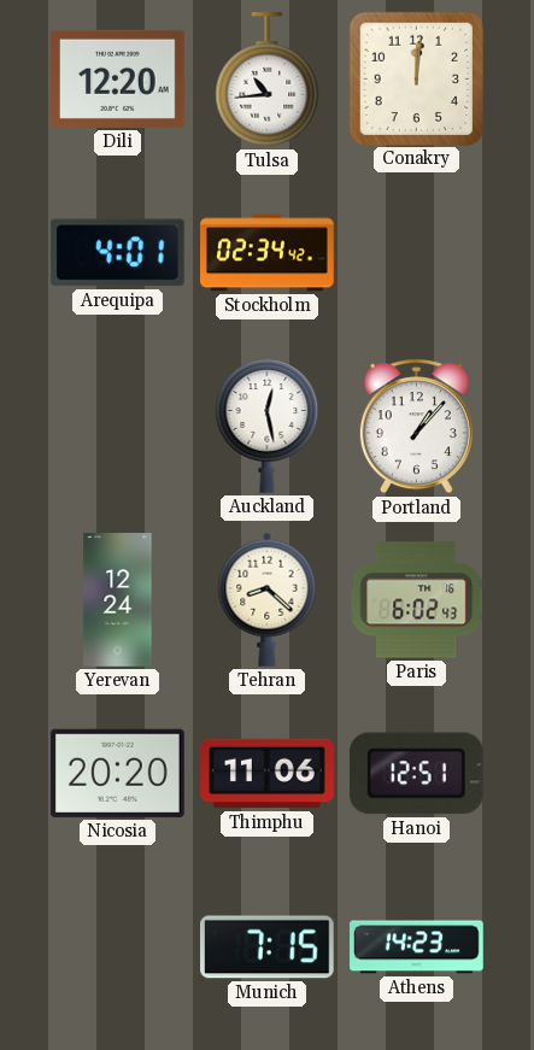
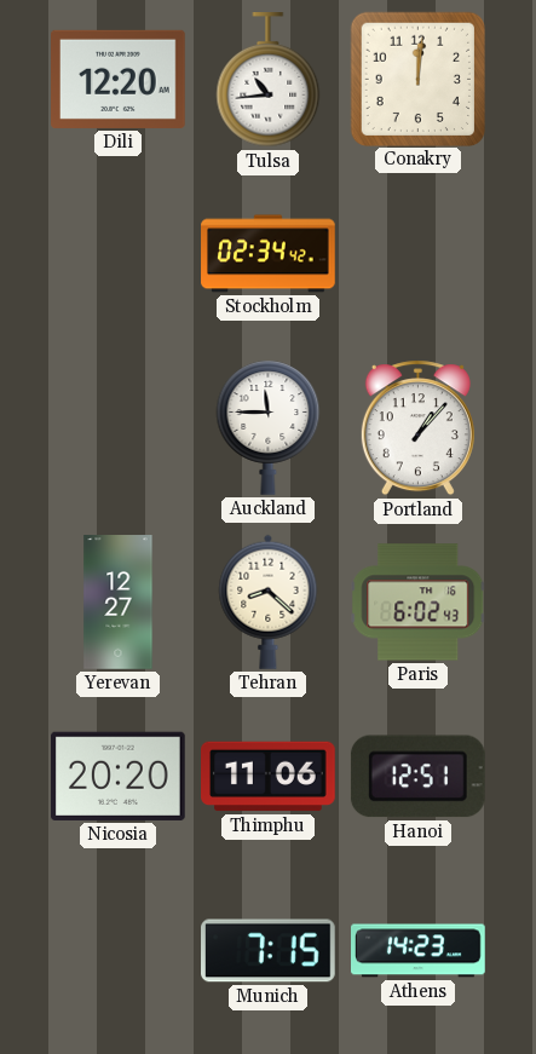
Arequipa: 4:01 -> none
Auckland: 12:28 -> 11:45
Yerevan: 12:24 -> 12:27
